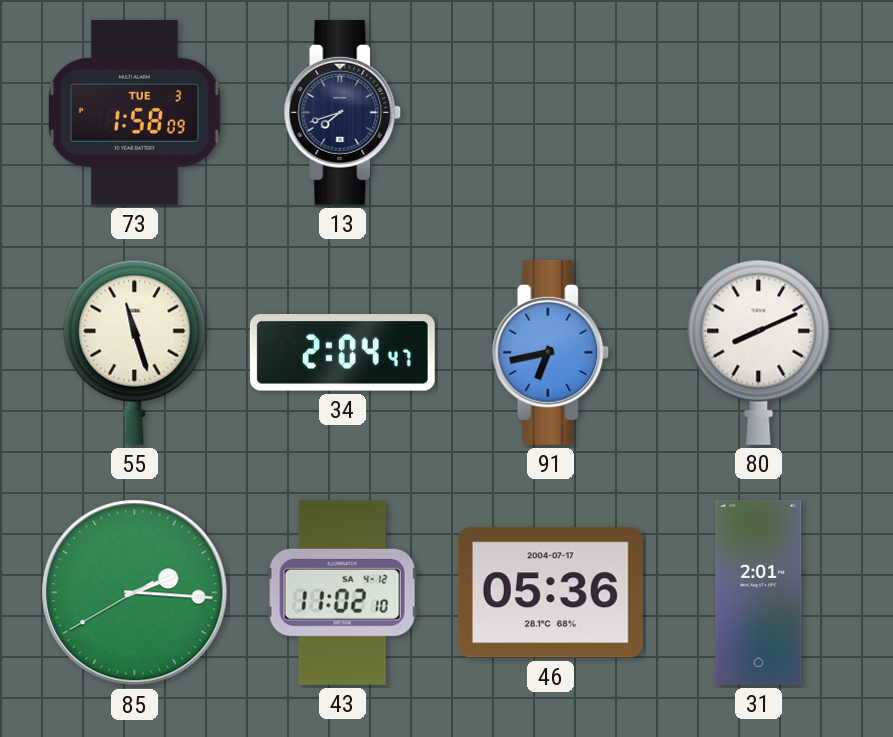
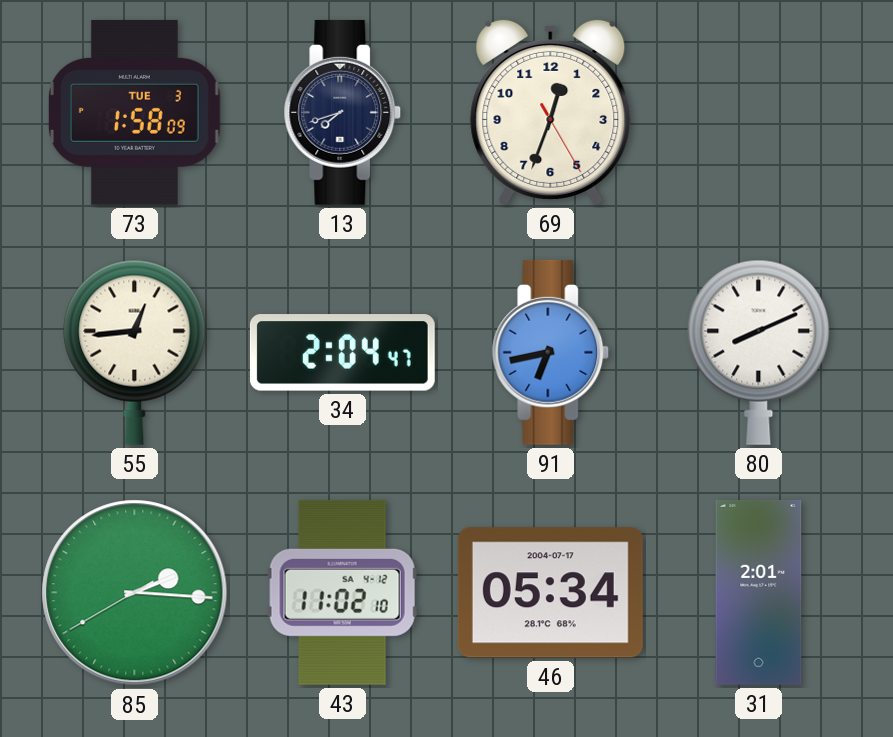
69: none -> 12:33
55: 11:27 -> 12:44
46: 05:36 -> 05:34
